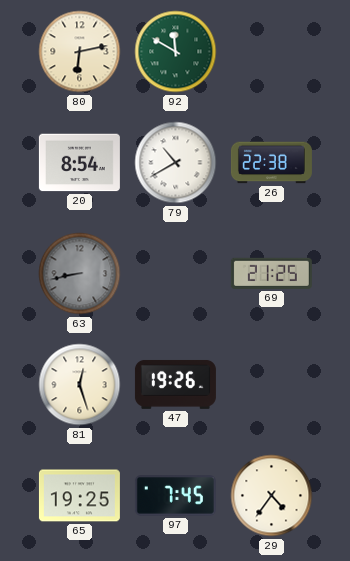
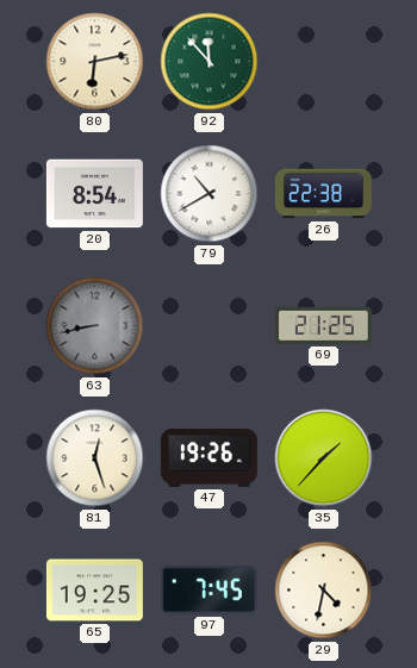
92: 11:50 -> 11:53
35: none -> 1:37
29: 4:36 -> 4:32
